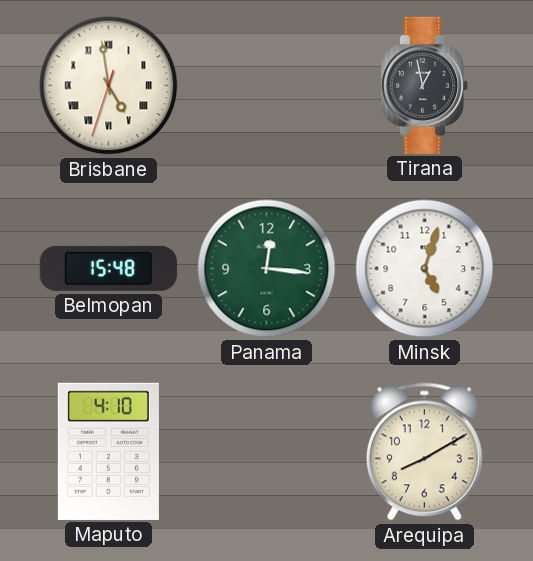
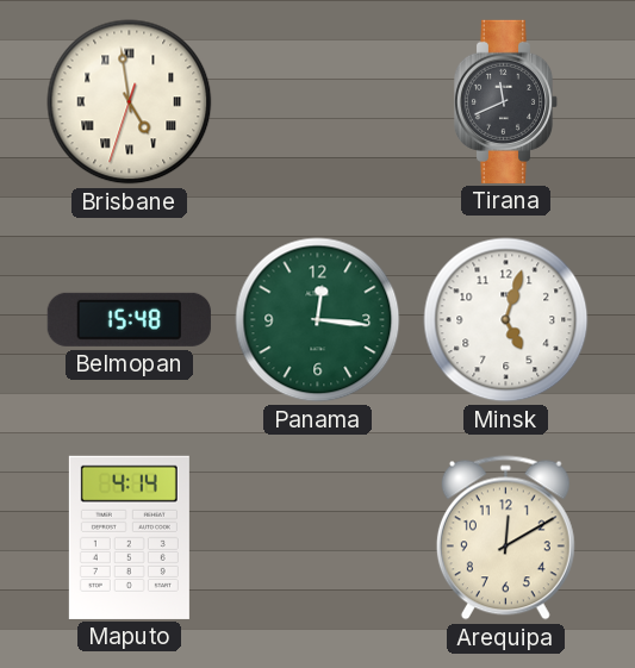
Tirana: 12:58 -> 11:41
Maputo: 4:10 -> 4:14
Arequipa: 8:10 -> 12:10
